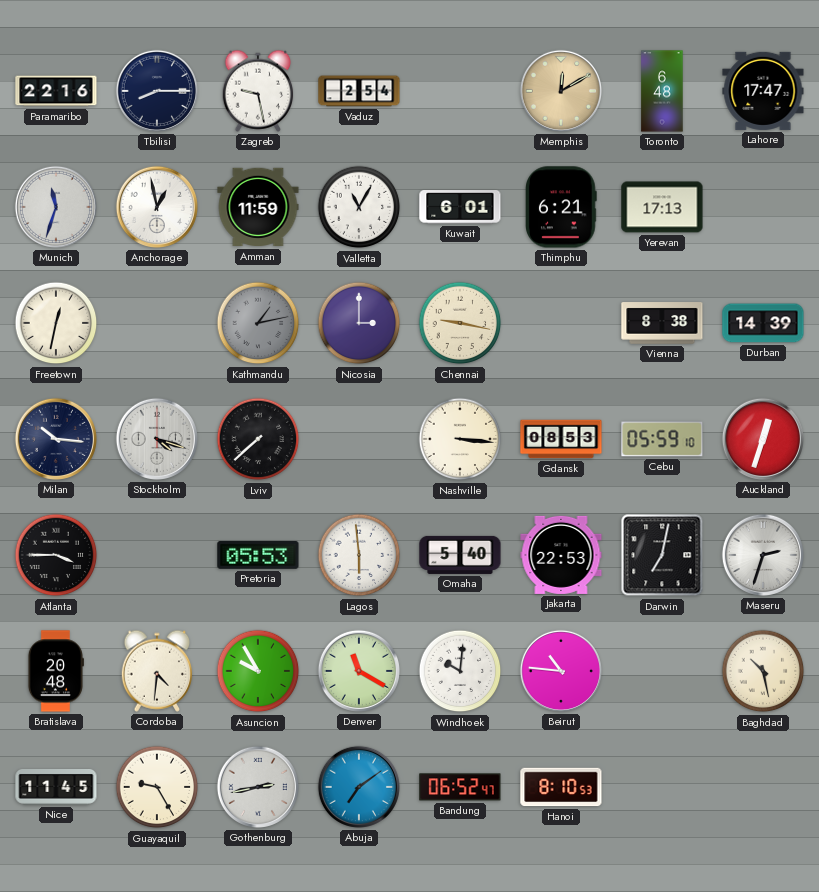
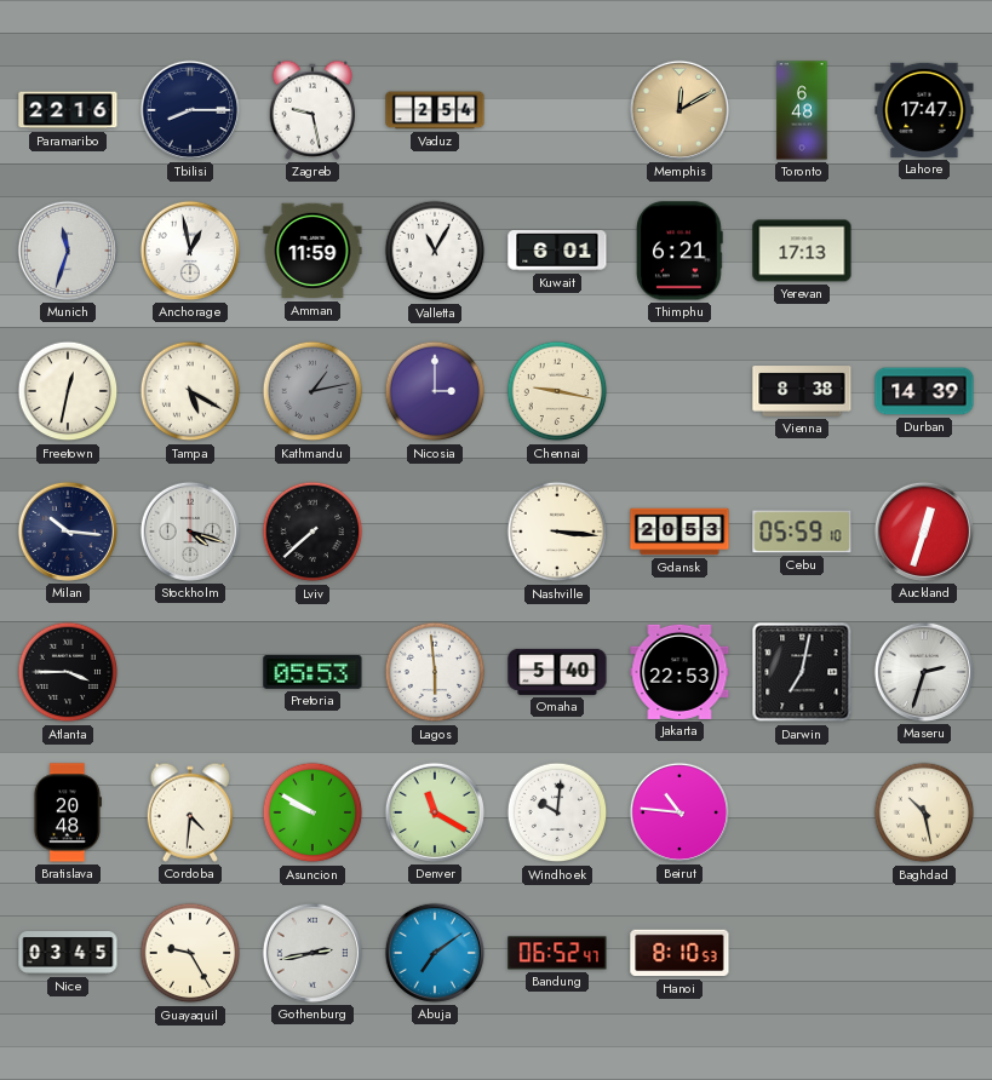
Tampa: none -> 5:20
Gdansk: 08:53 -> 20:53
Asuncion: 9:55 -> 9:50
Nice: 11:45 -> 03:45
